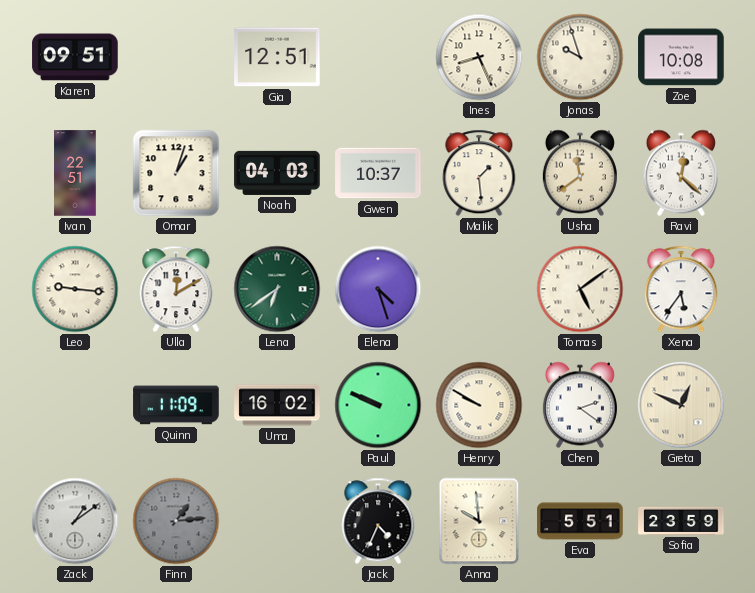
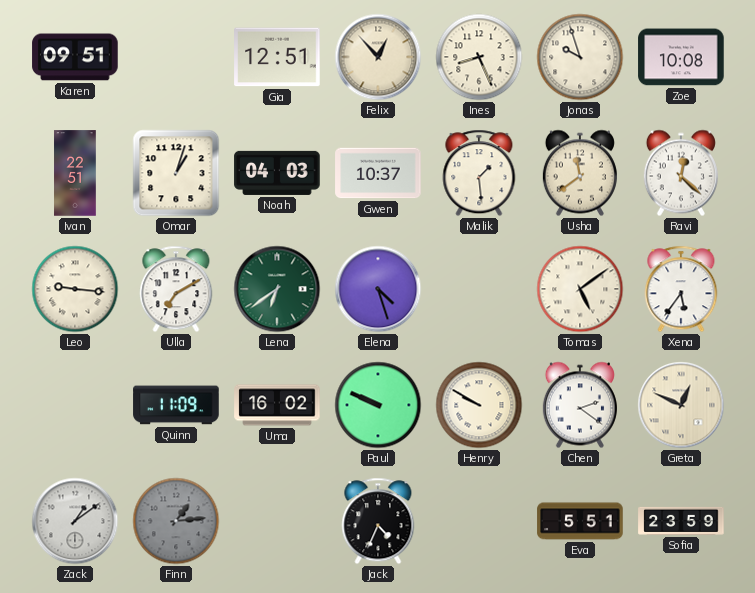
Felix: none -> 12:53
Ulla: 12:10 -> 7:10
Anna: 9:59 -> none
